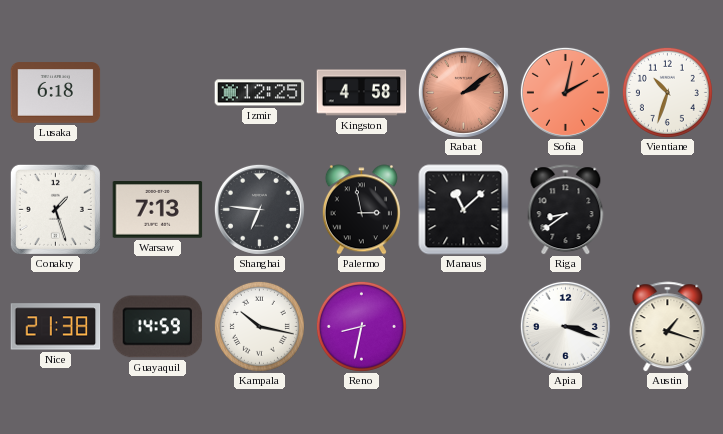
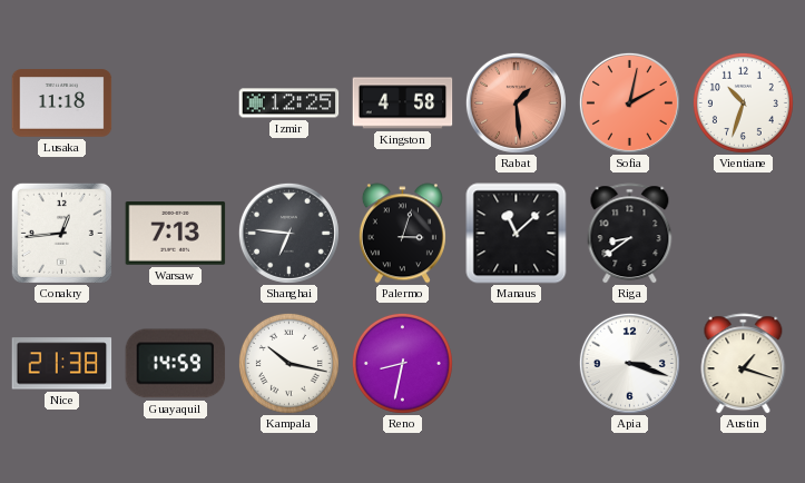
Lusaka: 6:18 -> 11:18
Rabat: 2:09 -> 1:29
Conakry: 1:27 -> 12:44
Palermo: 2:58 -> 3:03
